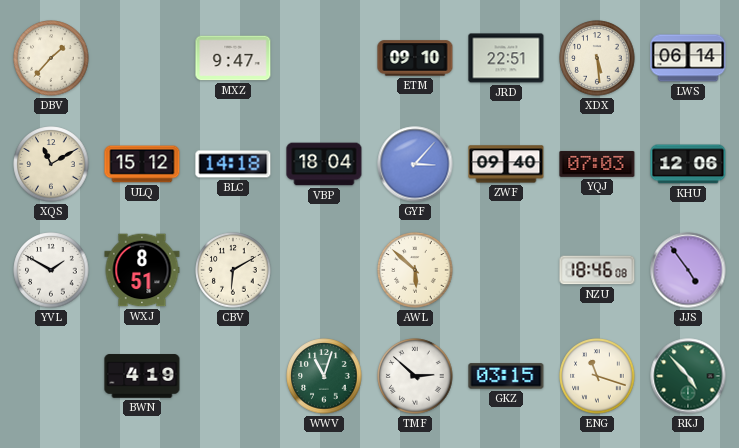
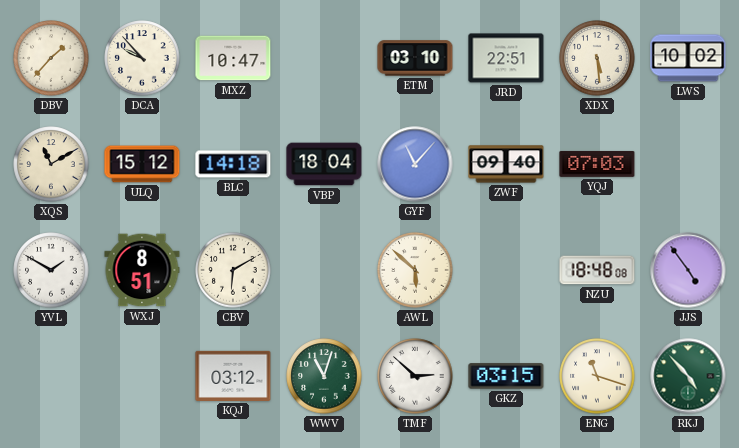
DCA: none -> 9:53
MXZ: 9:47 -> 10:47
ETM: 09:10 -> 03:10
LWS: 06:14 -> 10:02
GYF: 3:07 -> 11:07
KHU: 12:06 -> none
NZU: 18:46 -> 18:48
BWN: 4:19 -> none
KQJ: none -> 03:12
